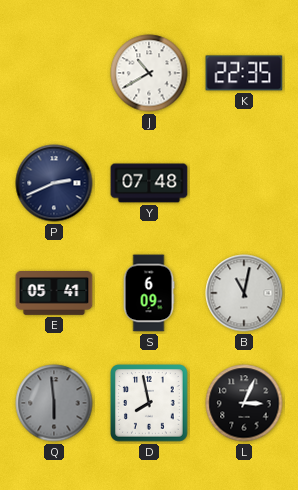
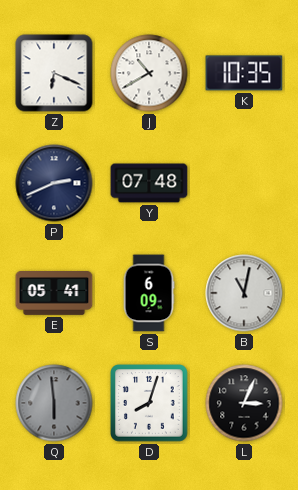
Z: none -> 6:19
K: 22:35 -> 10:35
D: 7:58 -> 8:03
